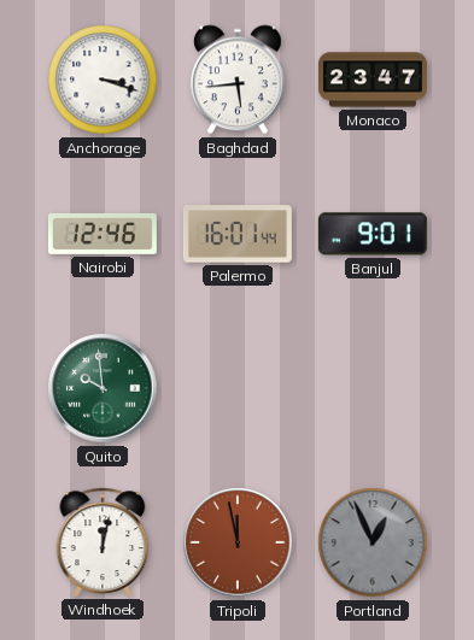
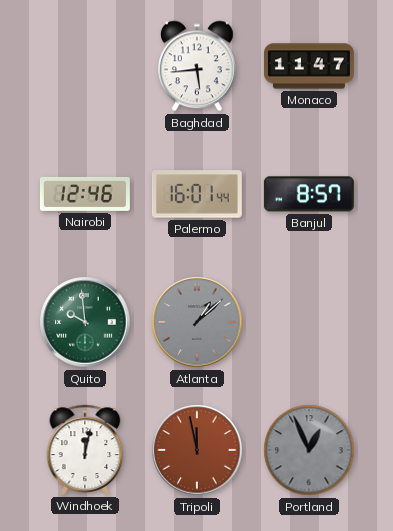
Anchorage: 3:18 -> none
Monaco: 23:47 -> 11:47
Banjul: 9:01 -> 8:57
Atlanta: none -> 1:08
